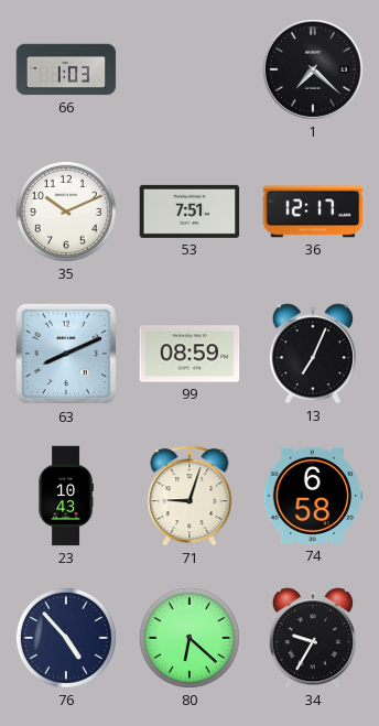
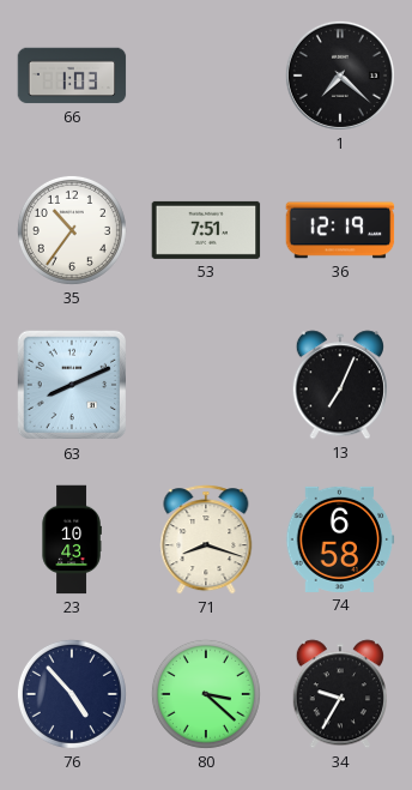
35: 10:11 -> 10:36
36: 12:17 -> 12:19
99: 08:59 -> none
71: 9:03 -> 8:18
80: 6:22 -> 3:22
